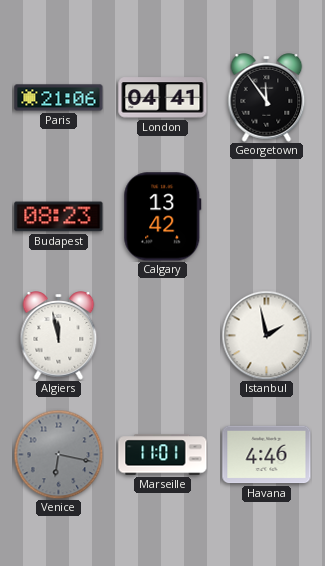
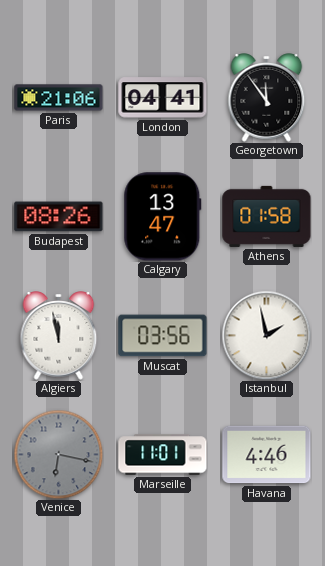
Budapest: 08:23 -> 08:26
Calgary: 13:42 -> 13:47
Athens: none -> 01:58
Muscat: none -> 03:56
